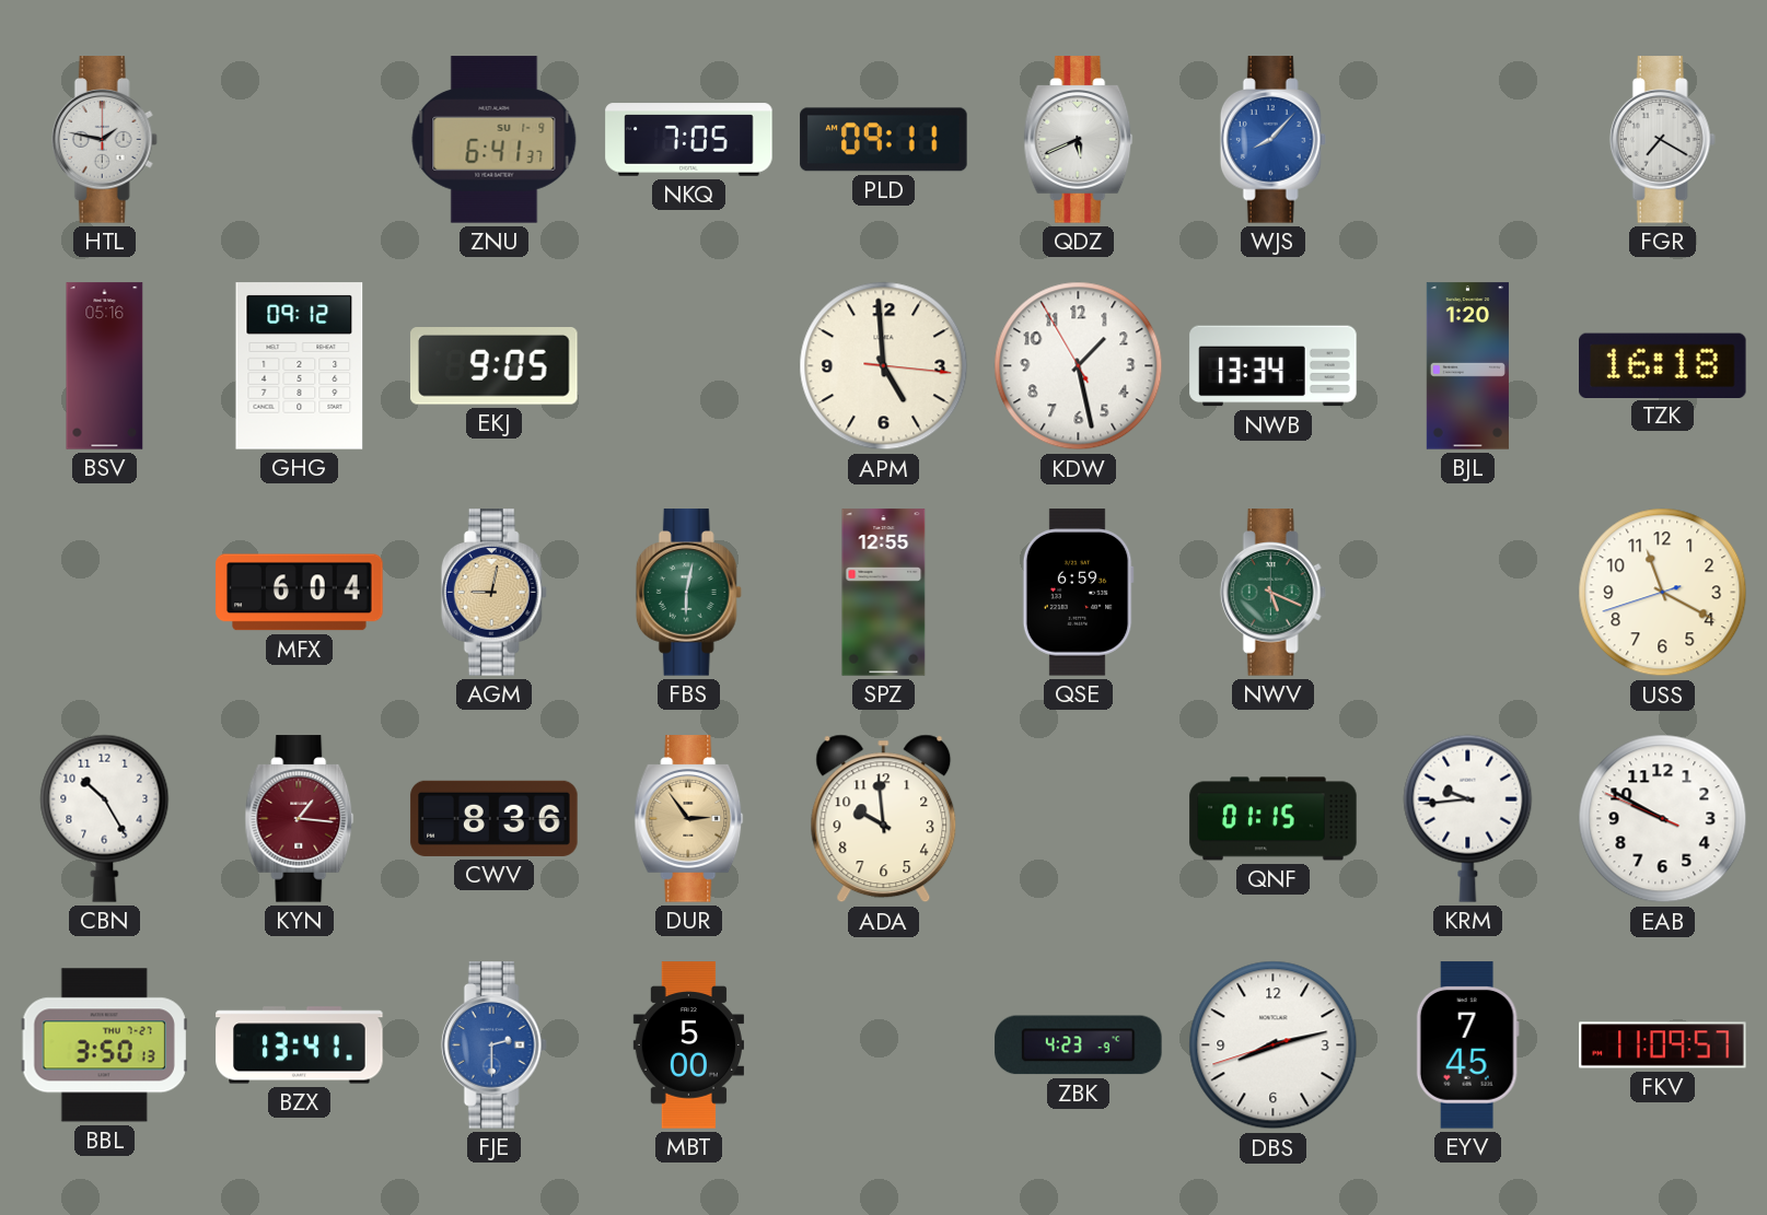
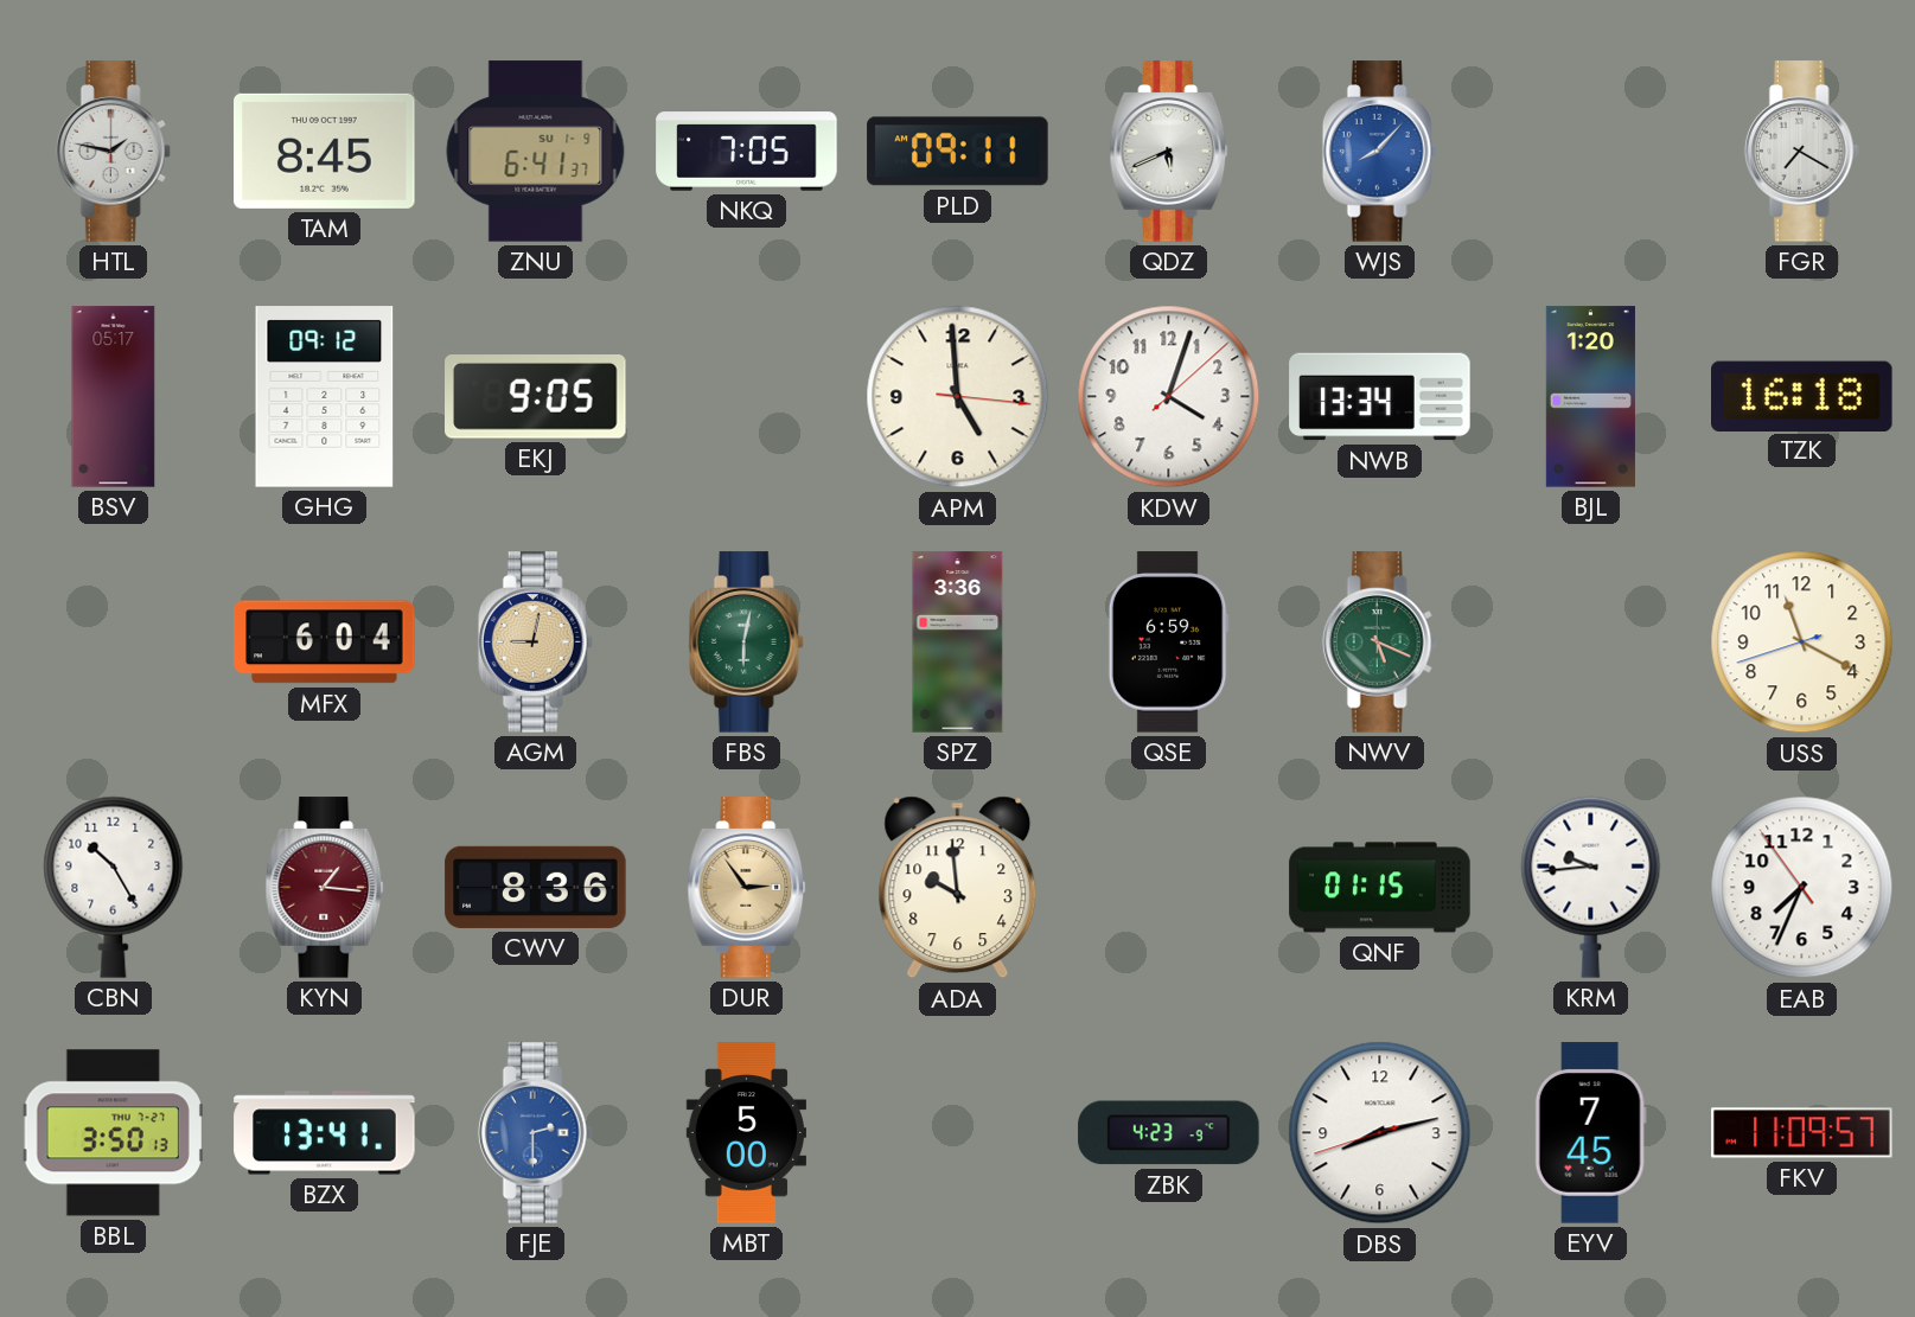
TAM: none -> 8:45
BSV: 05:16 -> 05:17
KDW: 1:27 -> 4:03
SPZ: 12:55 -> 3:36
EAB: 9:49 -> 7:33
